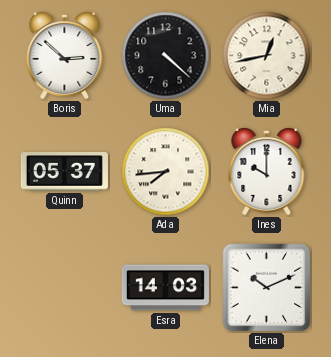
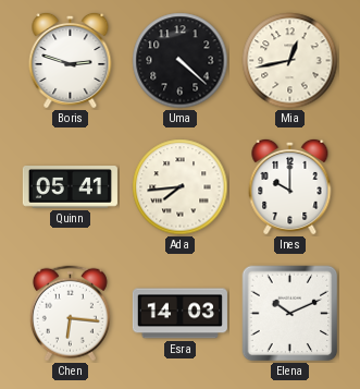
Boris: 2:52 -> 2:48
Quinn: 05:37 -> 05:41
Chen: none -> 6:16
